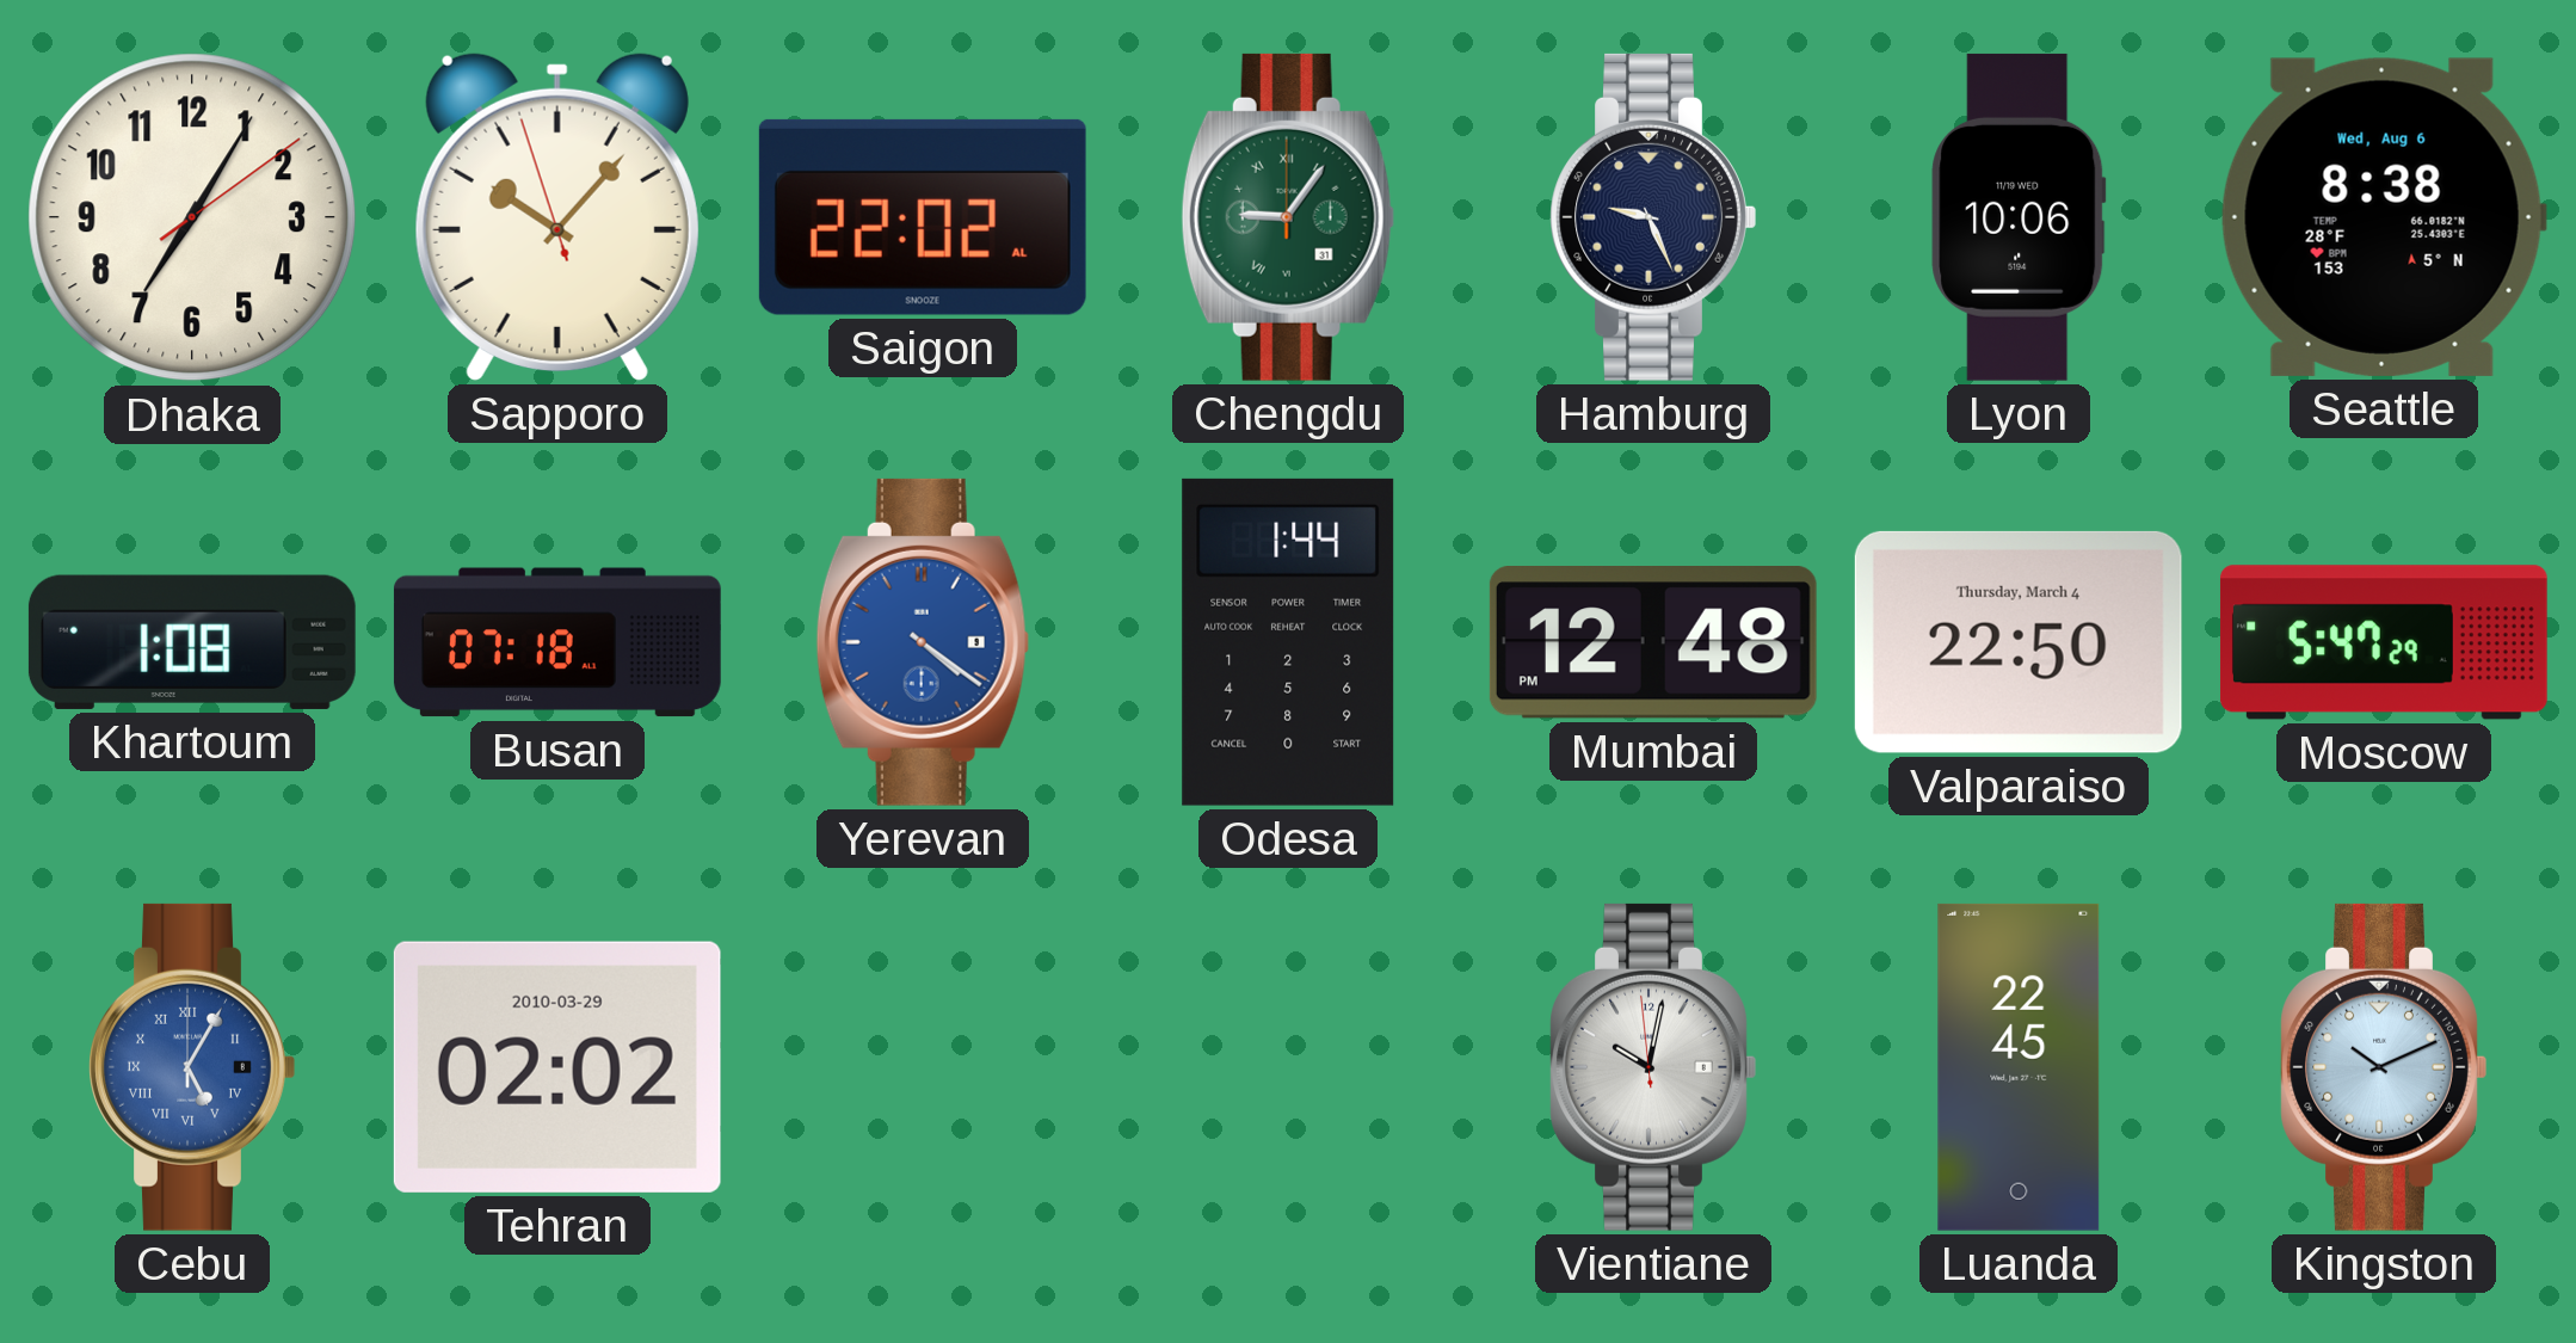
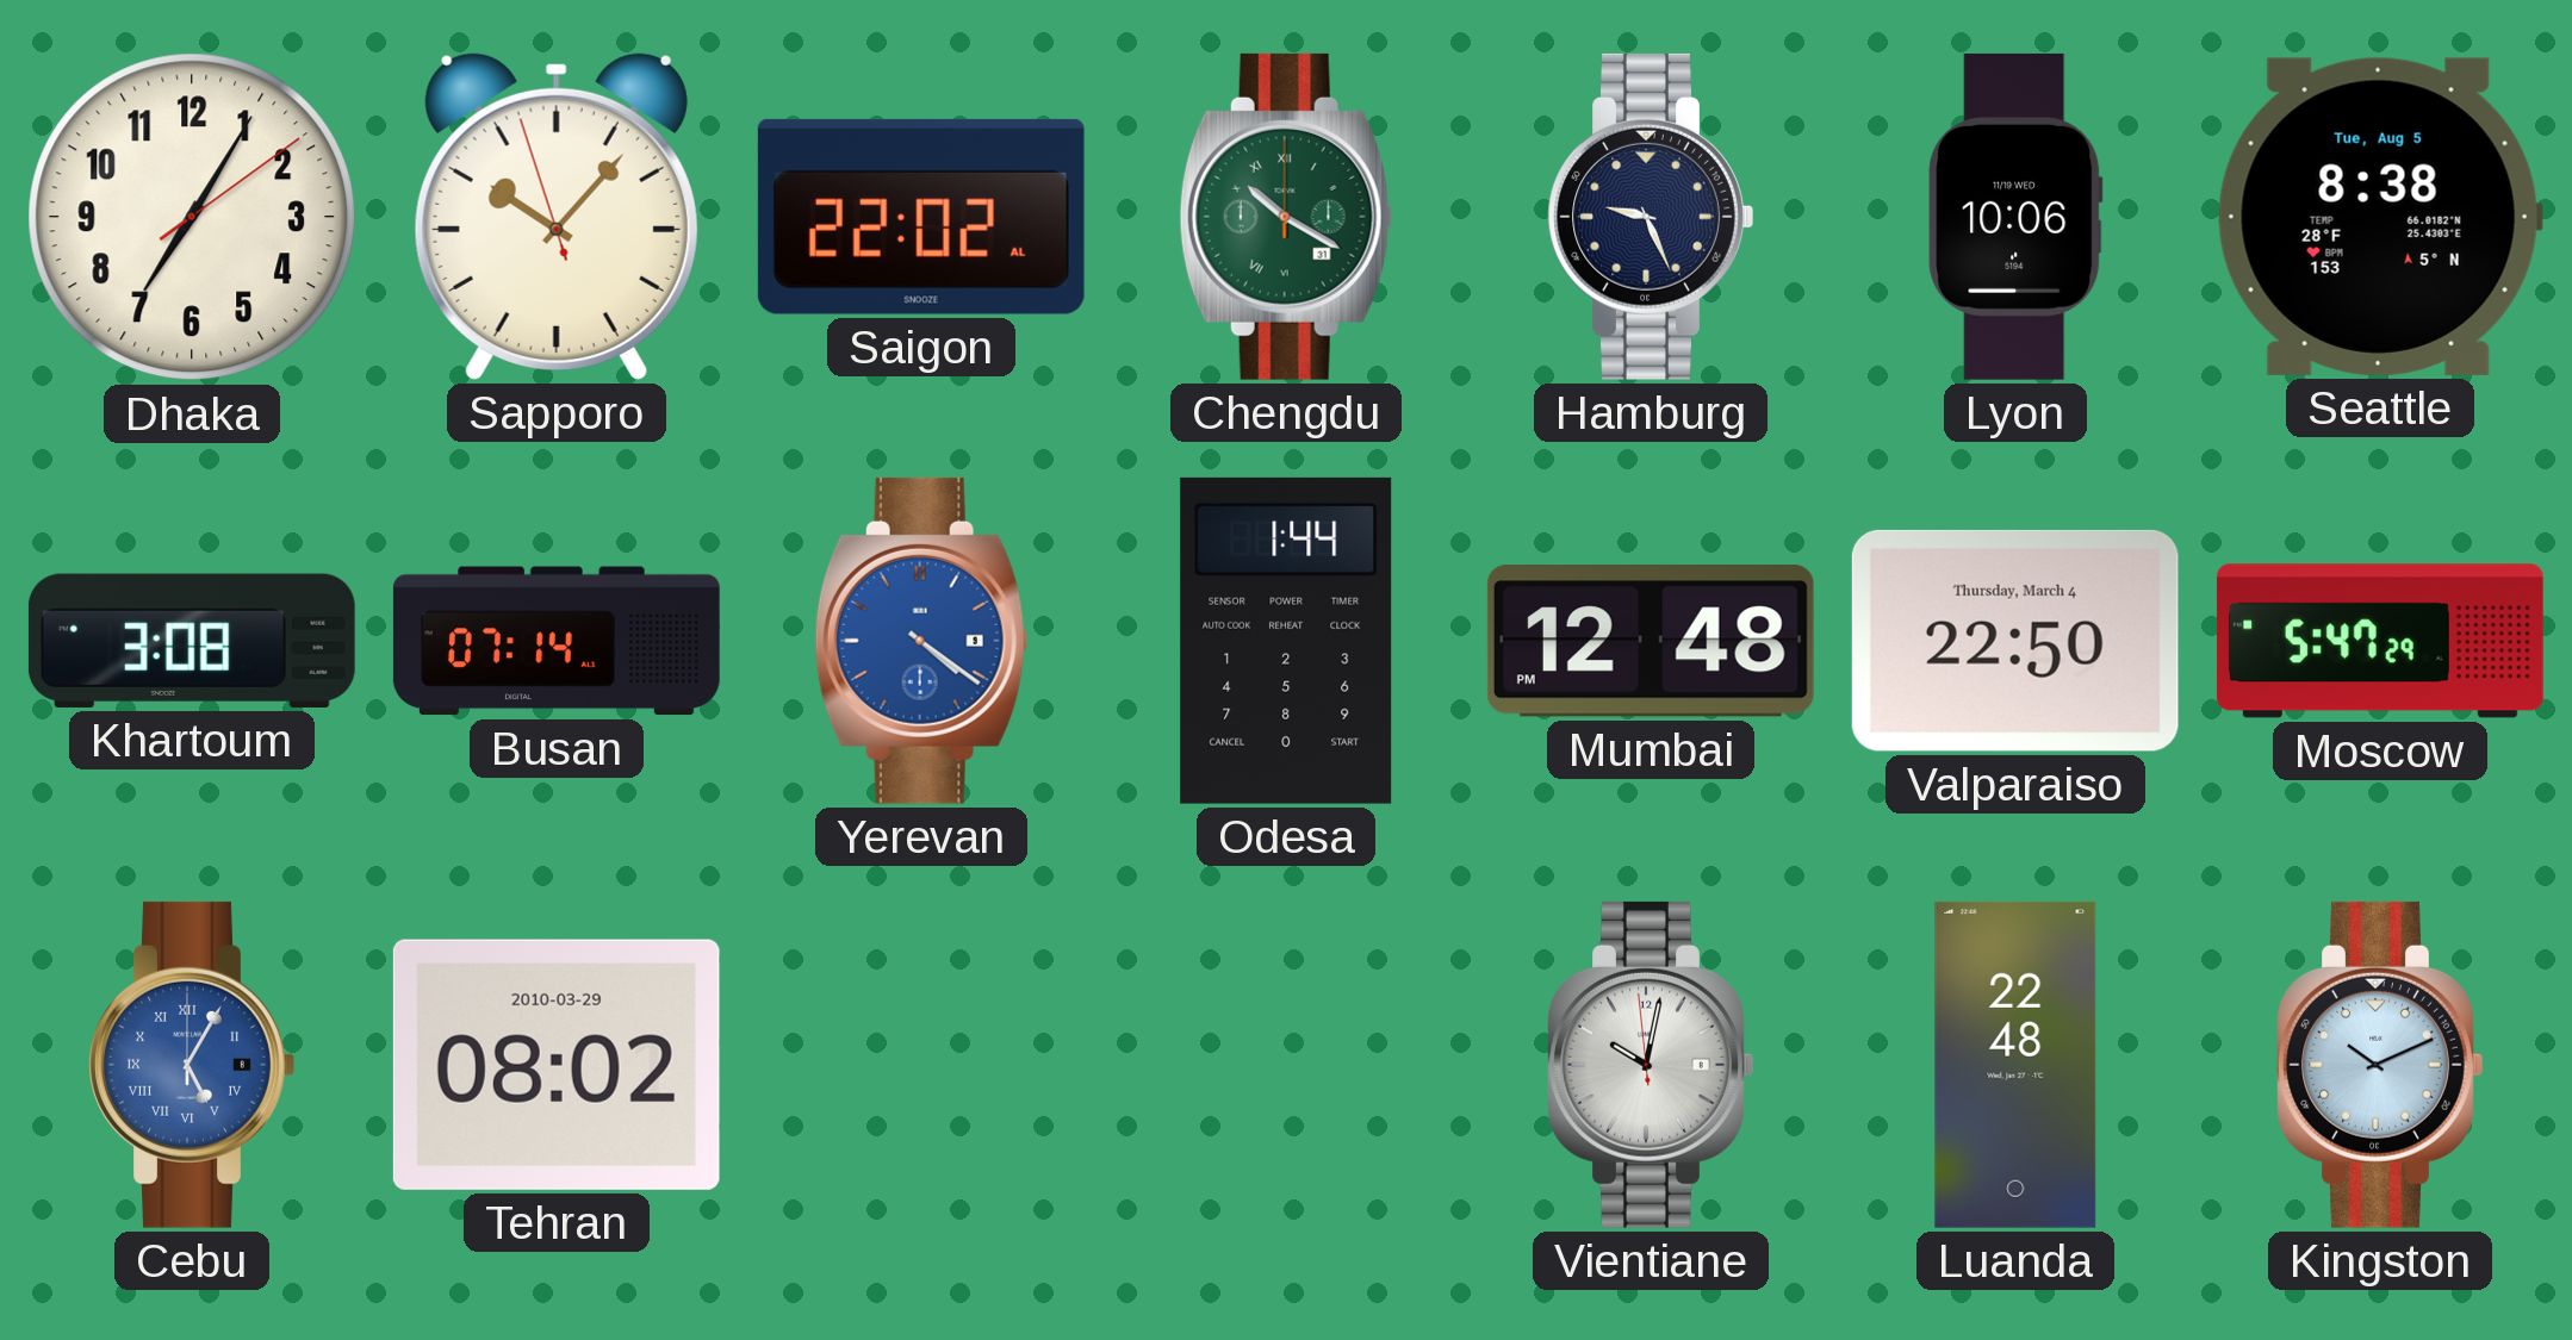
Chengdu: 9:06 -> 10:20
Seattle date: Wed, Aug 6 -> Tue, Aug 5
Khartoum: 1:08 -> 3:08
Busan: 07:18 -> 07:14
Tehran: 02:02 -> 08:02
Luanda: 22:45 -> 22:48
